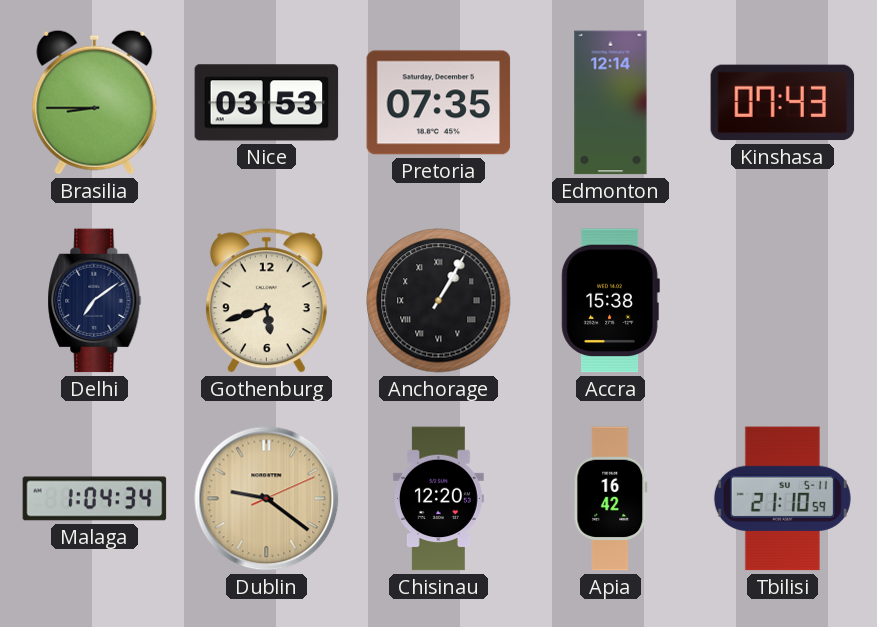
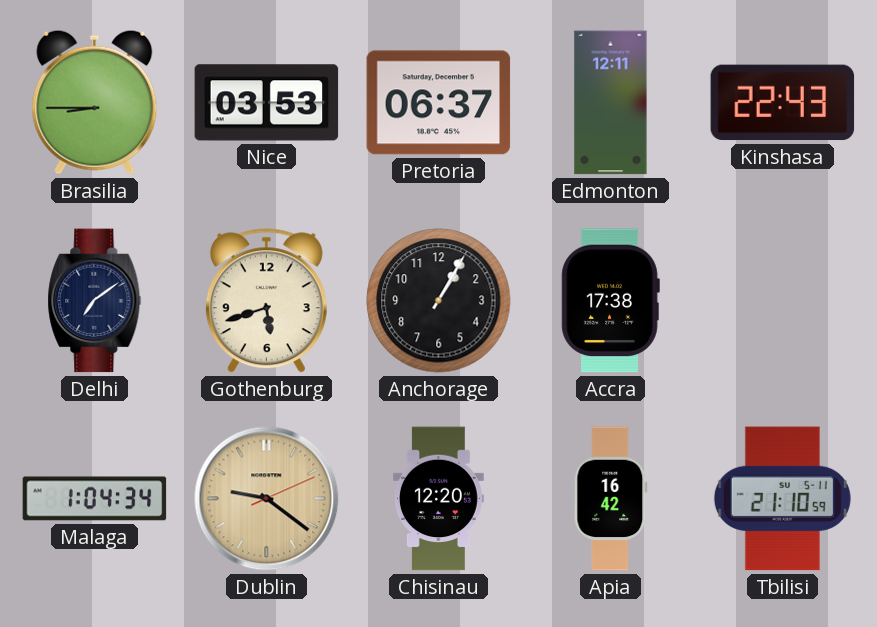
Pretoria: 07:35 -> 06:37
Edmonton: 12:14 -> 12:11
Kinshasa: 07:43 -> 22:43
Anchorage numerals: Roman -> Arabic
Accra: 15:38 -> 17:38
